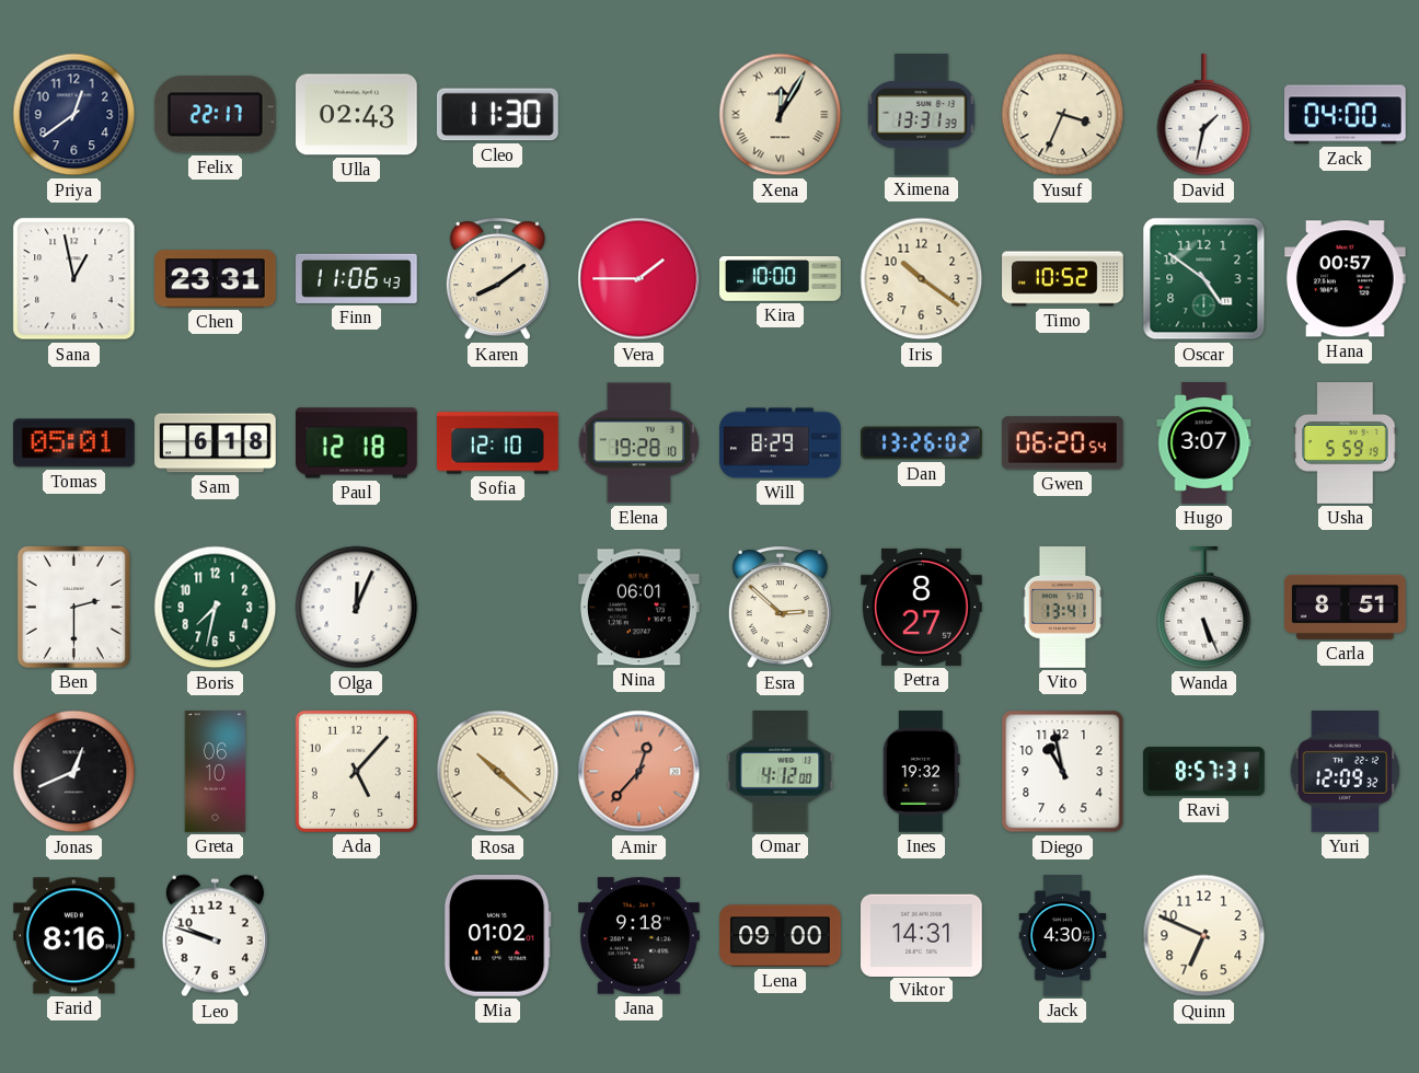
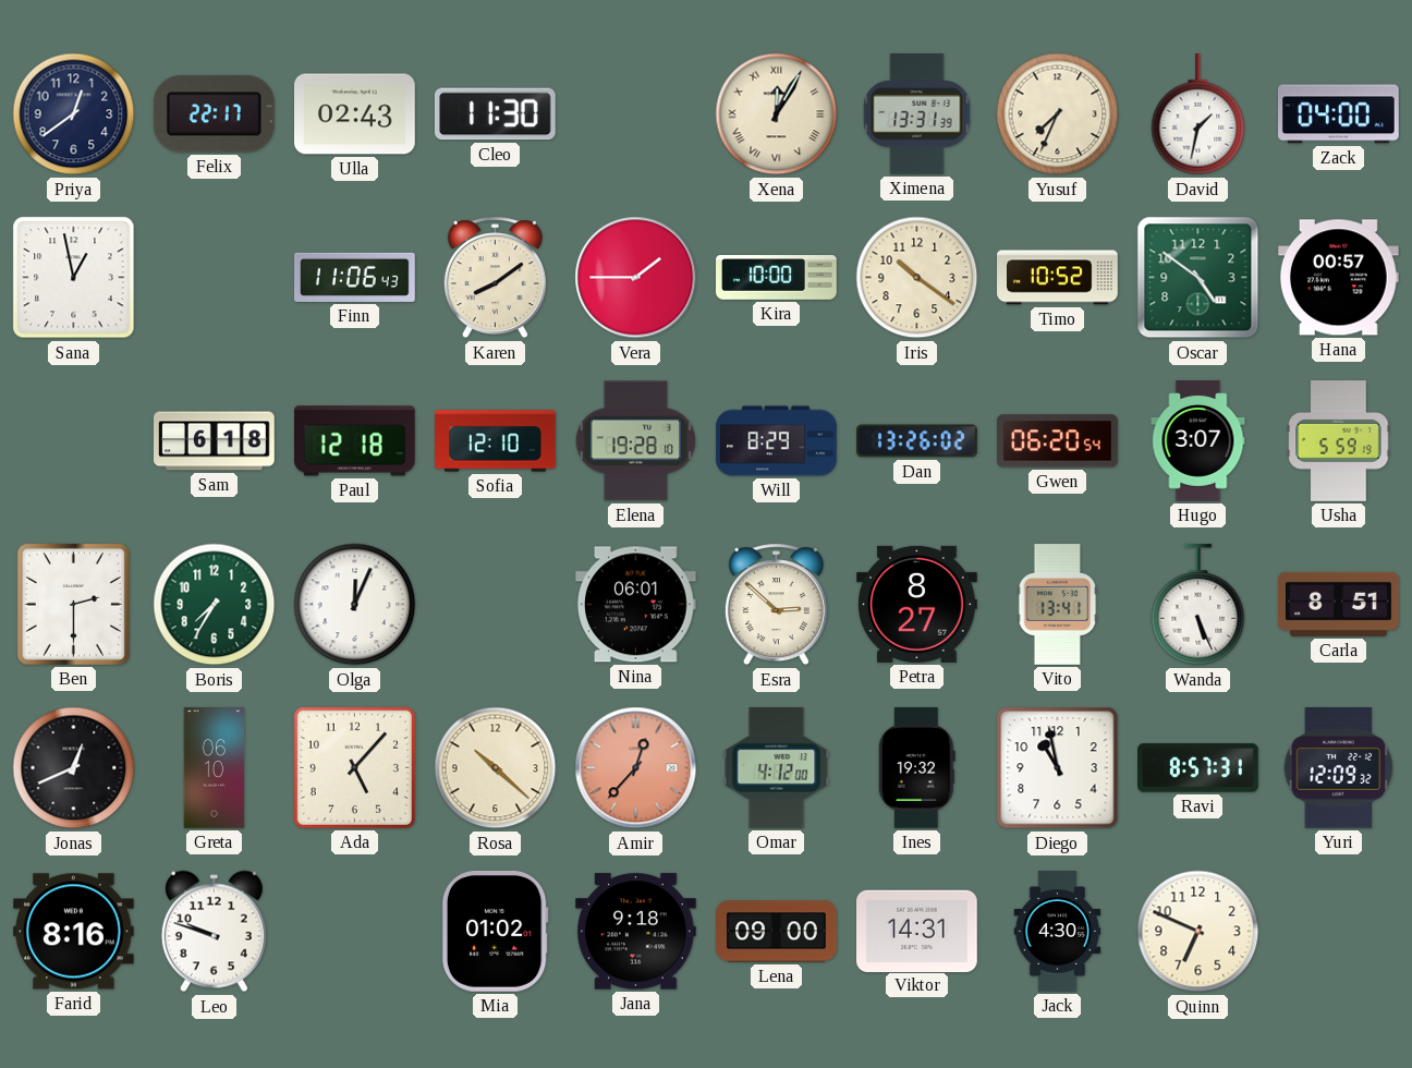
Yusuf: 3:34 -> 7:34
Chen: 23:31 -> none
Tomas: 05:01 -> none
Boris: 7:32 -> 7:35
